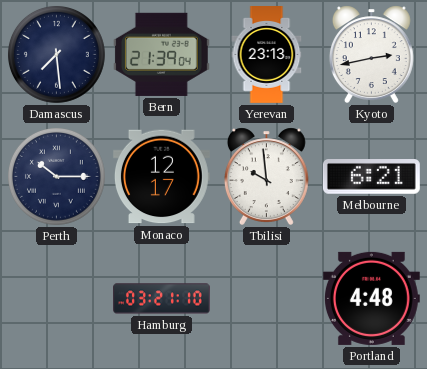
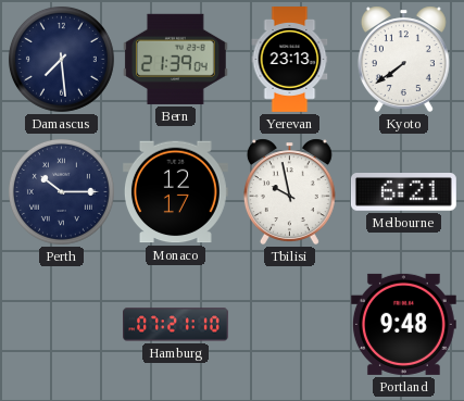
Kyoto: 2:43 -> 7:39
Tbilisi: 9:59 -> 9:58
Hamburg: 03:21 -> 07:21
Portland: 4:48 -> 9:48
